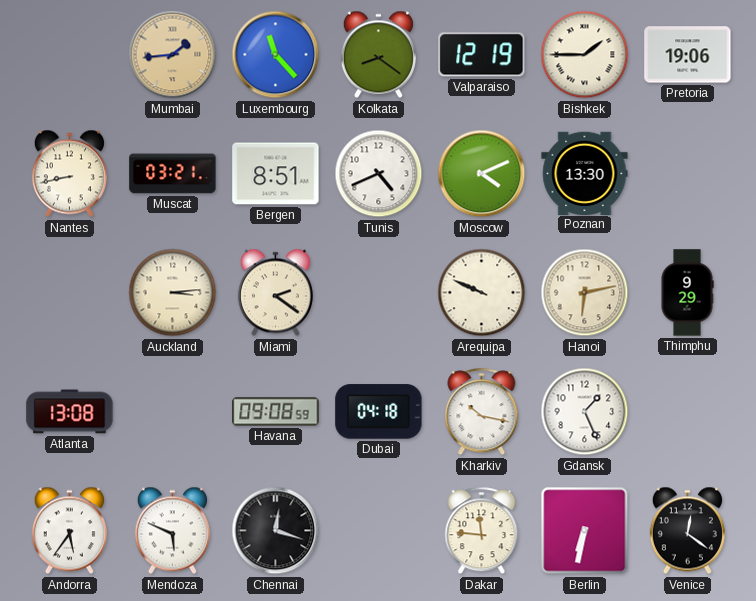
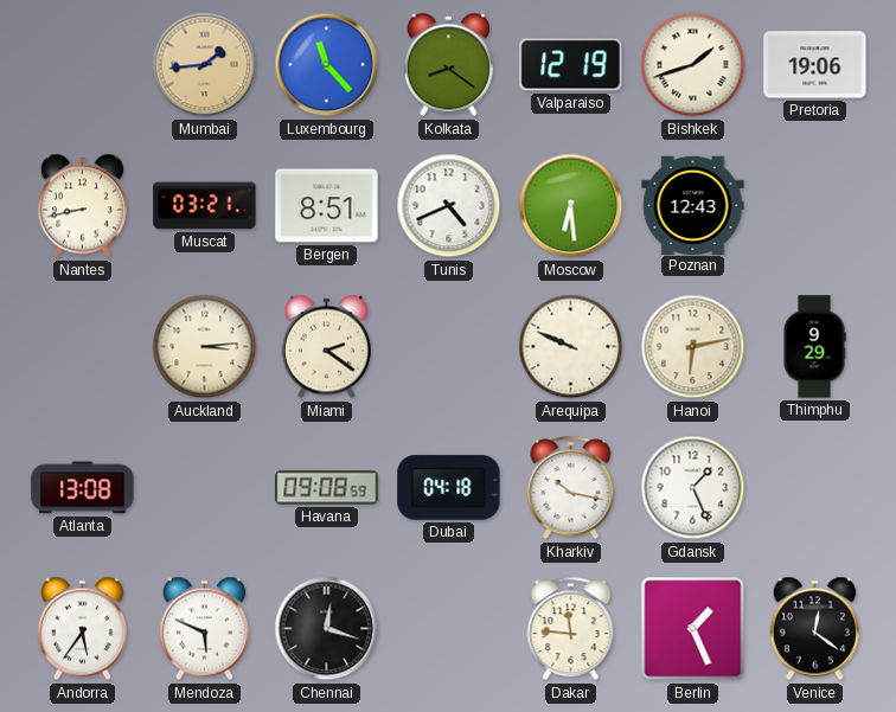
Bishkek: 1:45 -> 1:42
Moscow: 4:11 -> 6:29
Poznan: 13:30 -> 12:43
Berlin: 6:32 -> 1:26
